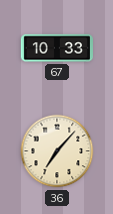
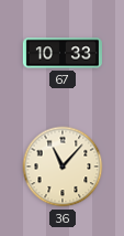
36: 7:07 -> 11:07
